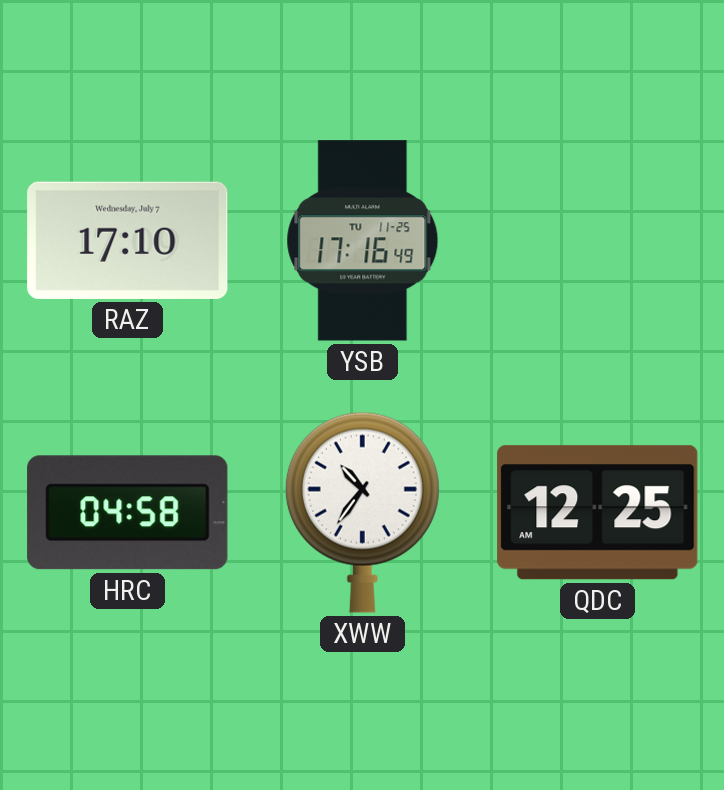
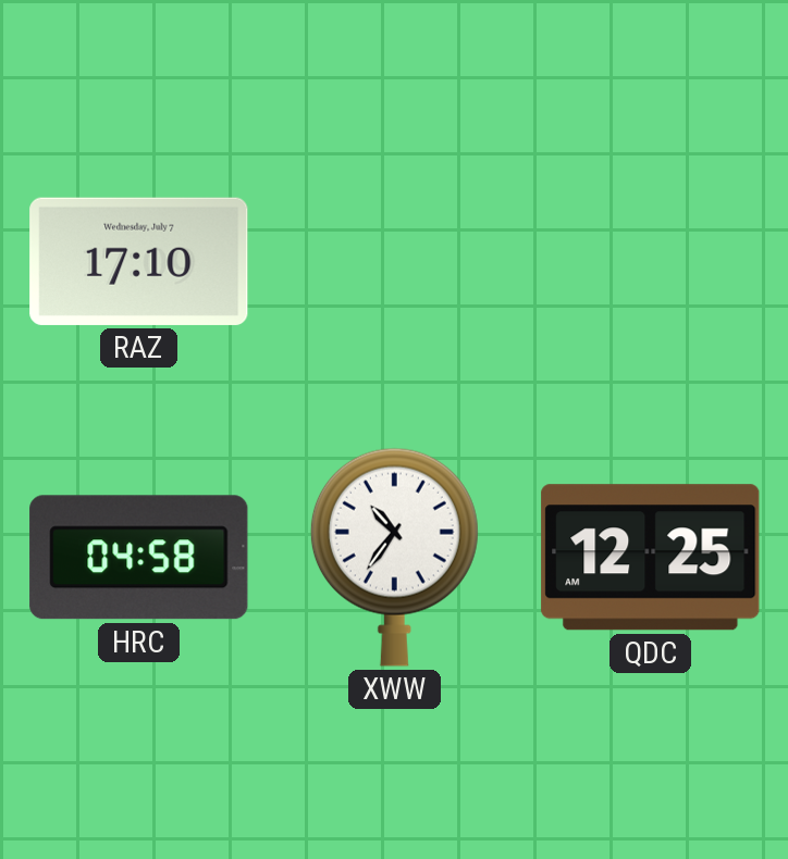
YSB: 17:16 -> none
